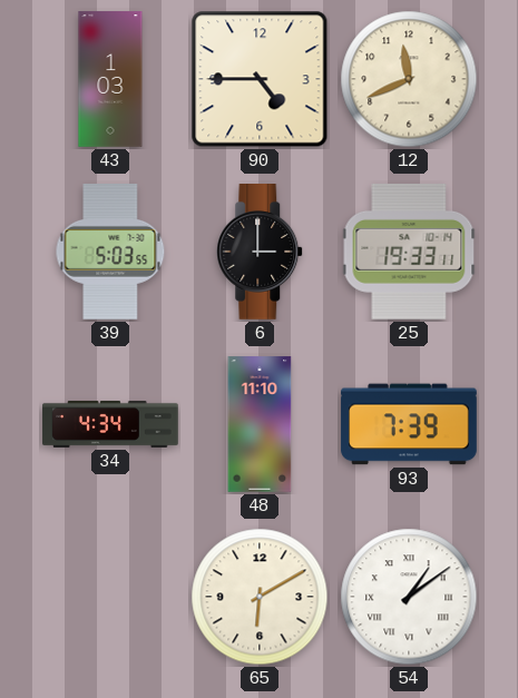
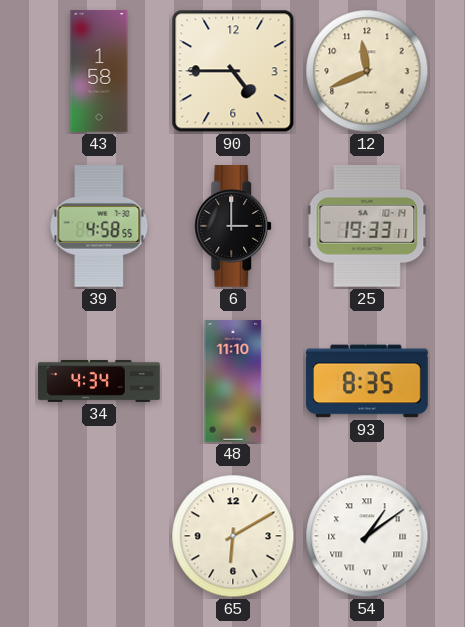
43: 1:03 -> 1:58
39: 5:03 -> 4:58
93: 7:39 -> 8:35
